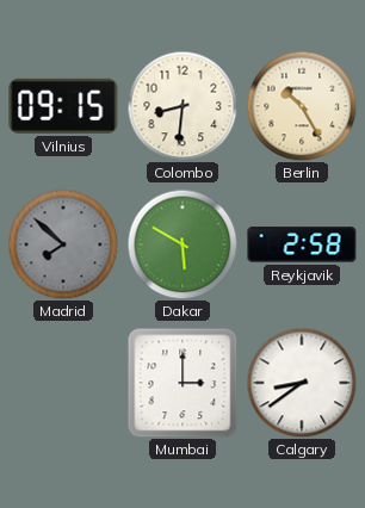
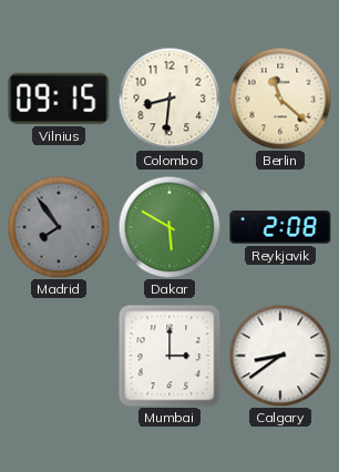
Berlin: 10:25 -> 11:22
Madrid: 7:52 -> 7:54
Reykjavik: 2:58 -> 2:08
